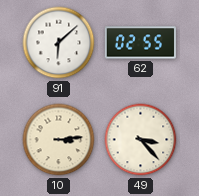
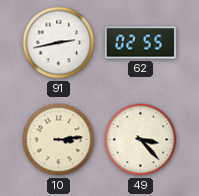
91: 6:08 -> 2:43
